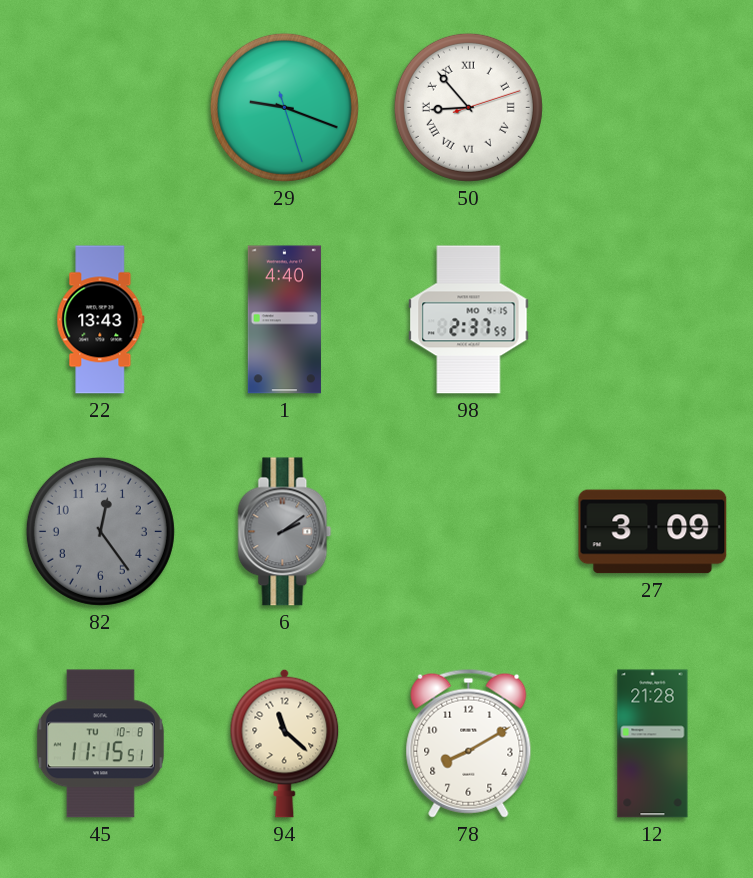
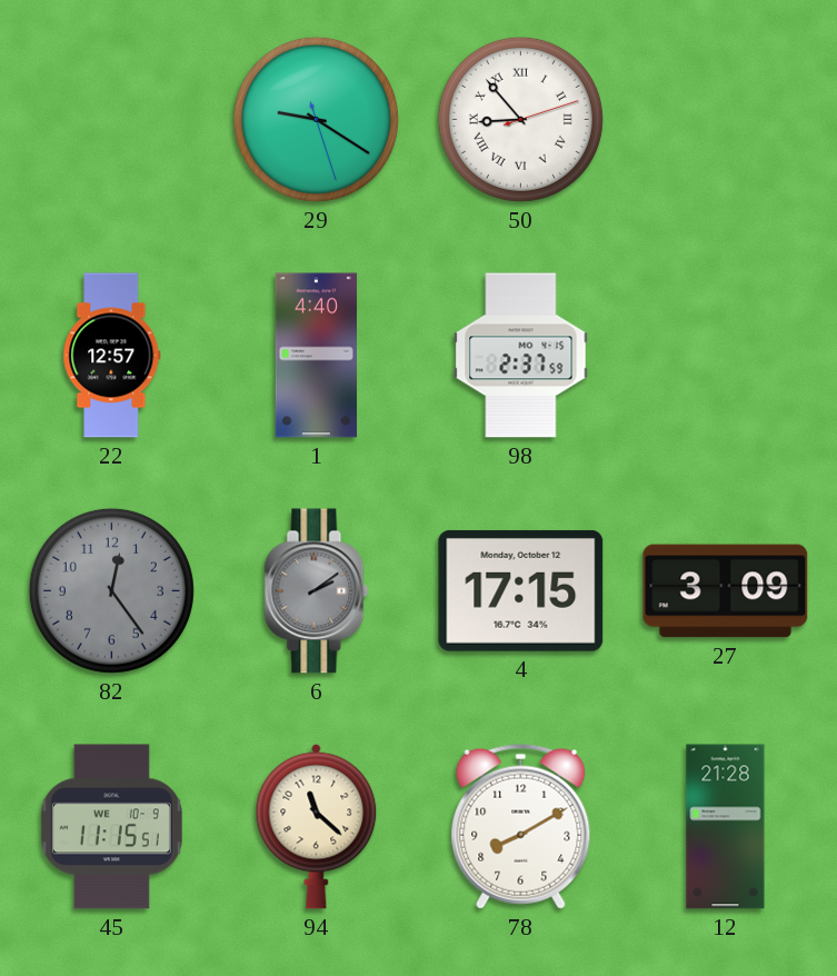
29: 9:18 -> 9:20
22: 13:43 -> 12:57
4: none -> 17:15
45 date: TU 10-8 -> WE 10-9
